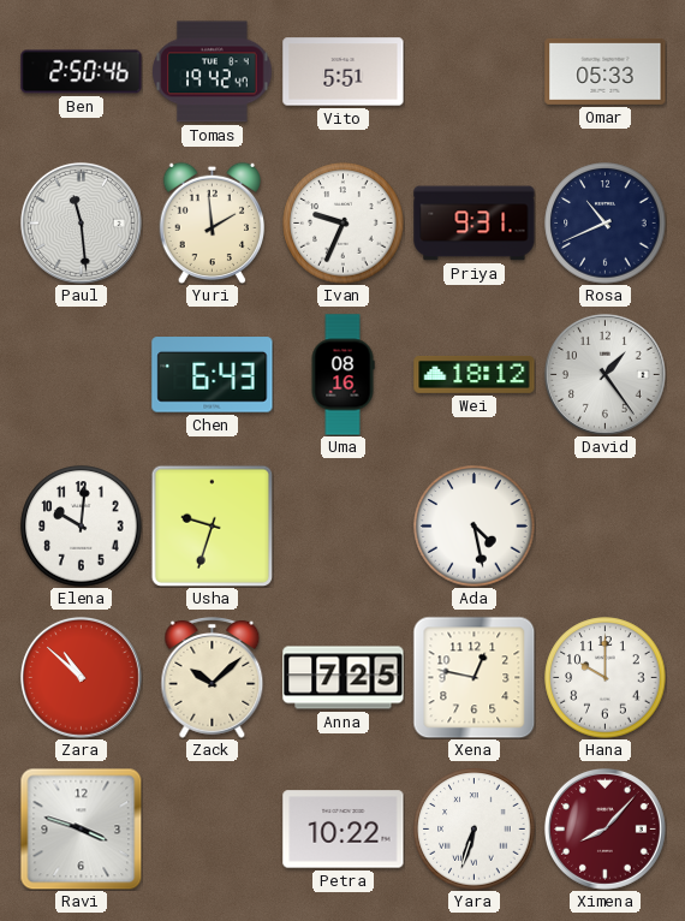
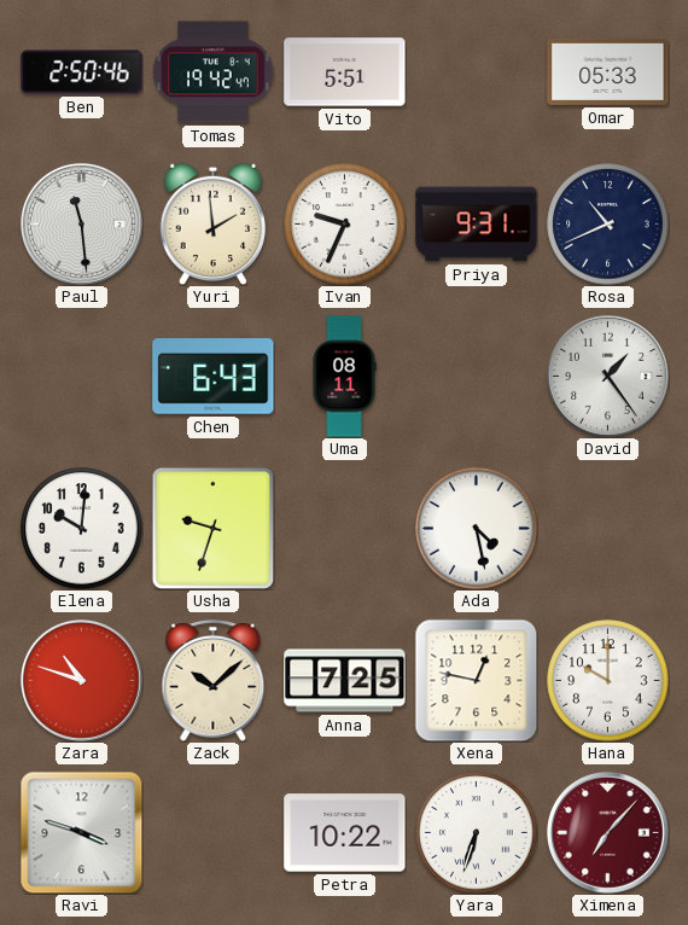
Uma: 08:16 -> 08:11
Wei: 18:12 -> none
Zara: 10:52 -> 10:48
Ximena: 8:07 -> 7:07
